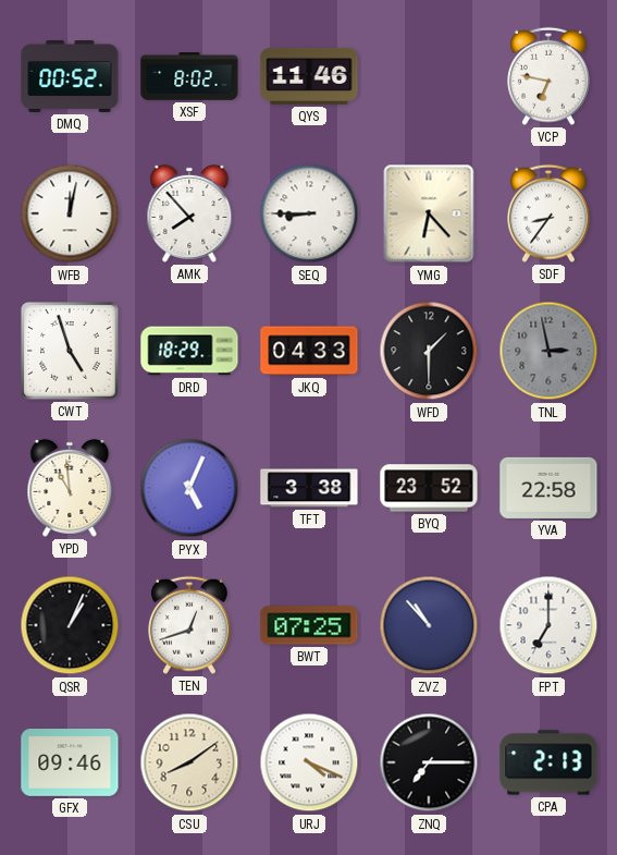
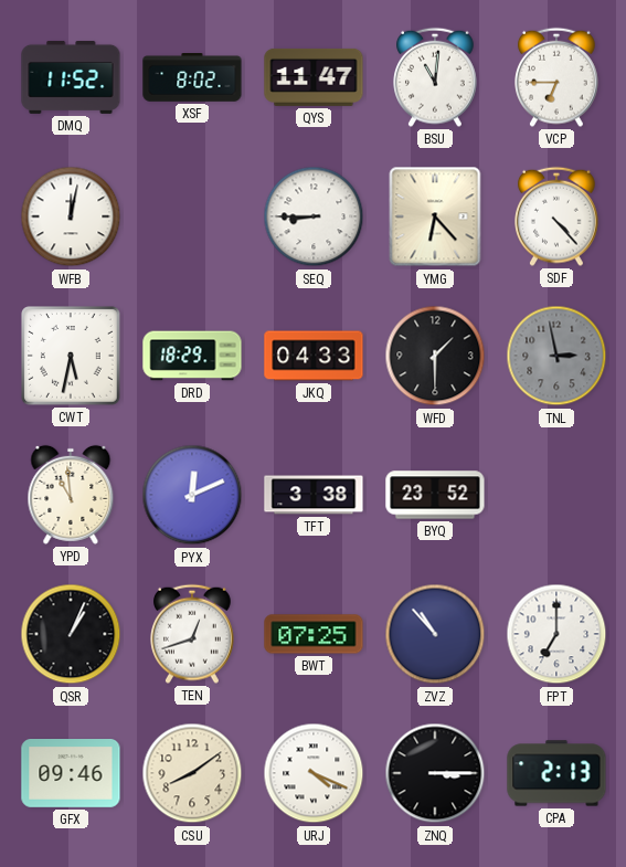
DMQ: 00:52 -> 11:52
QYS: 11:46 -> 11:47
BSU: none -> 11:01
VCP: 6:47 -> 6:45
AMK: 7:53 -> none
SDF: 8:36 -> 4:23
CWT: 4:57 -> 5:32
PYX: 5:04 -> 12:11
YVA: 22:58 -> none
ZNQ: 7:15 -> 3:15
